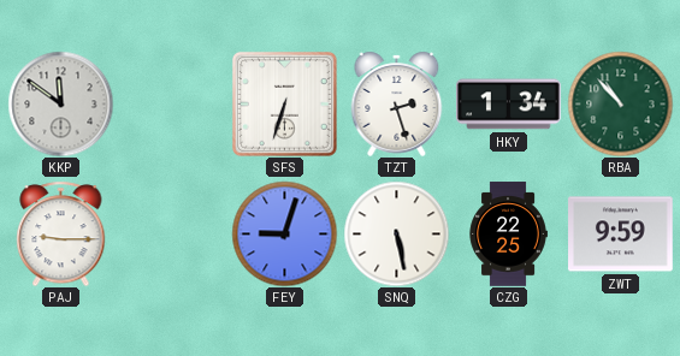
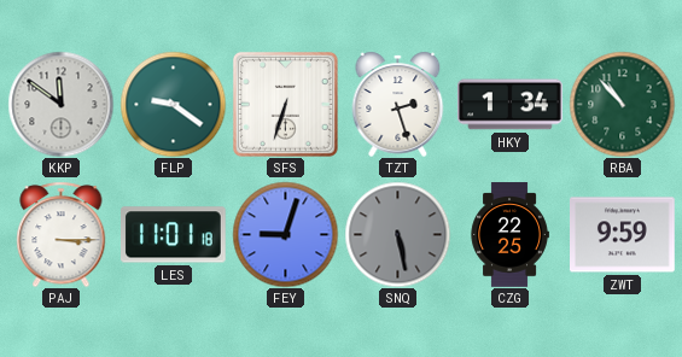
FLP: none -> 9:21
PAJ: 9:15 -> 3:15
LES: none -> 11:01
SNQ dial: white -> grey
